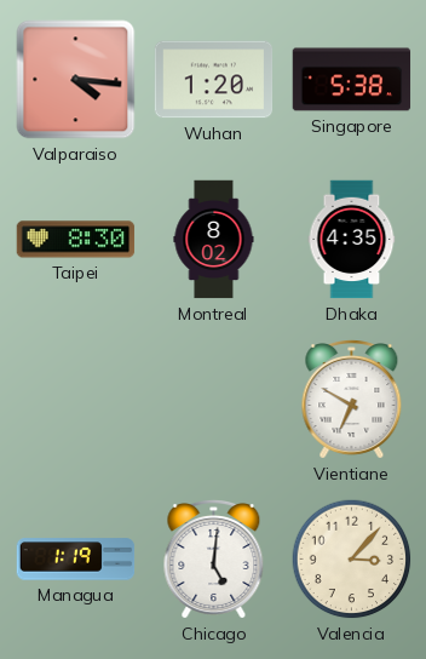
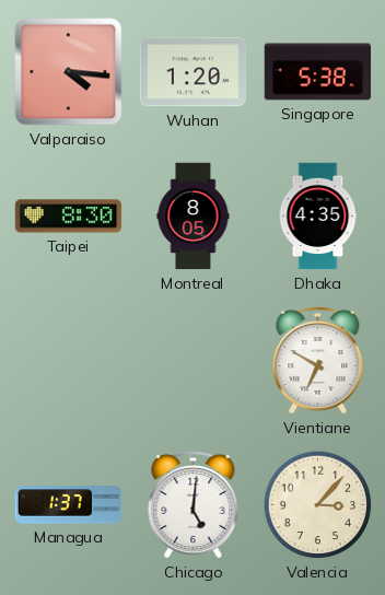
Montreal: 8:02 -> 8:05
Managua: 1:19 -> 1:37
